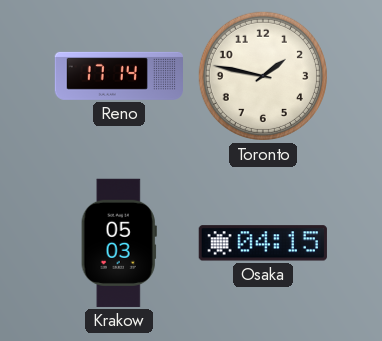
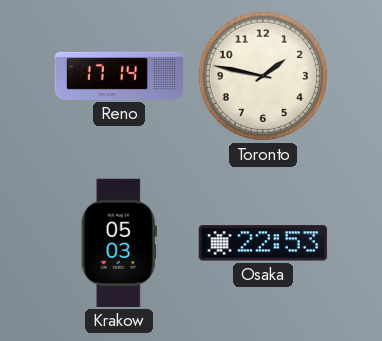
Osaka: 04:15 -> 22:53
